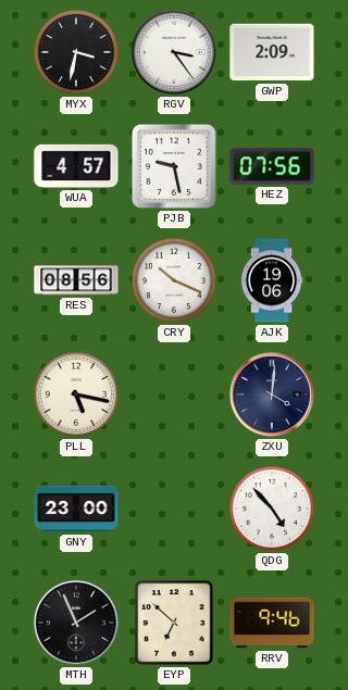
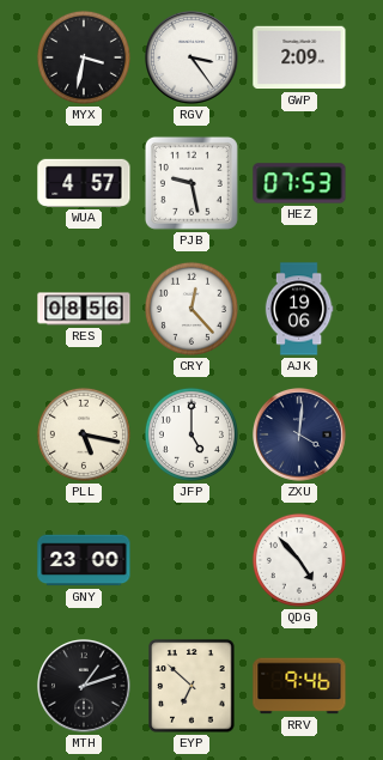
HEZ: 07:56 -> 07:53
CRY: 10:19 -> 12:23
JFP: none -> 5:00
MTH: 1:56 -> 1:12
